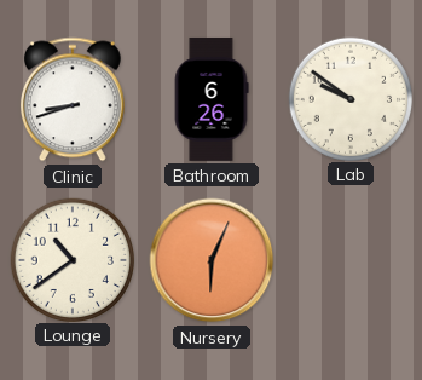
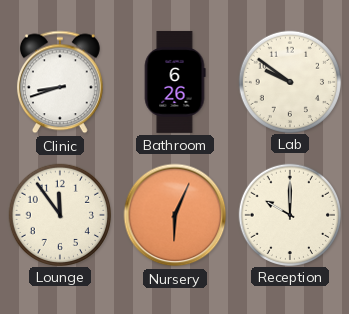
Lounge: 10:39 -> 11:54
Reception: none -> 10:00
